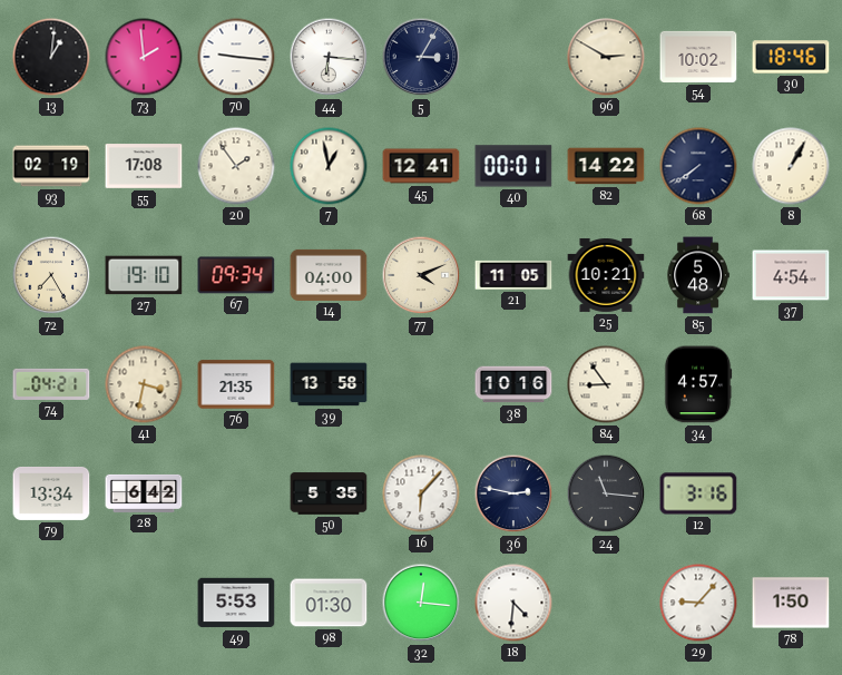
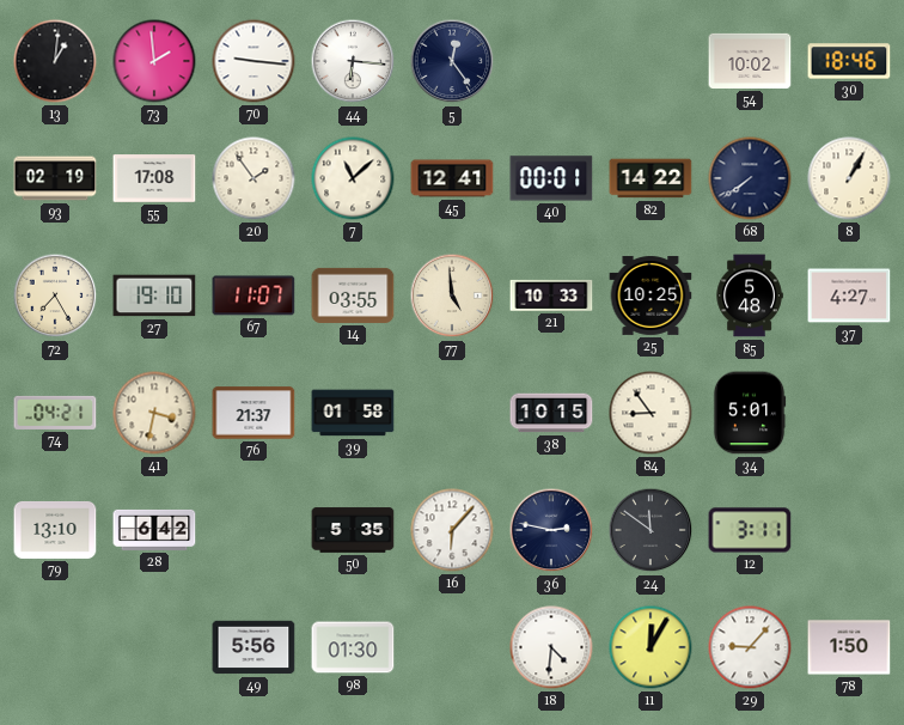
5: 3:05 -> 12:24
96: 2:50 -> none
7: 12:58 -> 11:08
67: 09:34 -> 11:07
14: 04:00 -> 03:55
77: 4:11 -> 4:59
21: 11:05 -> 10:33
25: 10:21 -> 10:25
37: 4:54 -> 4:27
76: 21:35 -> 21:37
39: 13:58 -> 01:58
38: 10:16 -> 10:15
34: 4:57 -> 5:01
79: 13:34 -> 13:10
24: 11:16 -> 11:51
12: 3:16 -> 3:11
49: 5:53 -> 5:56
32: 12:16 -> none
11: none -> 12:05
